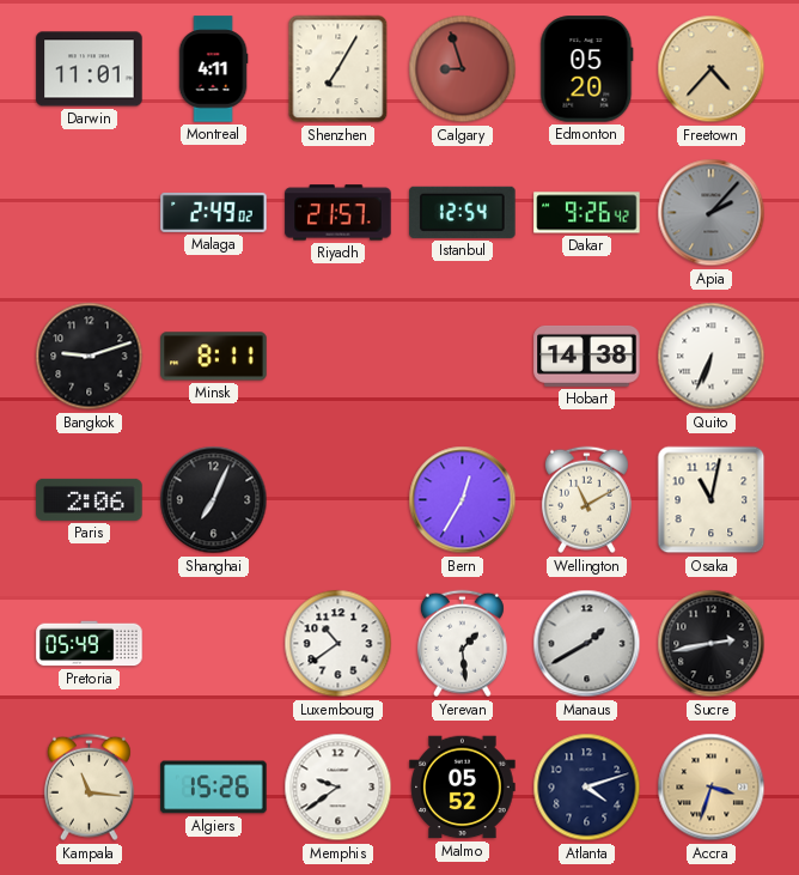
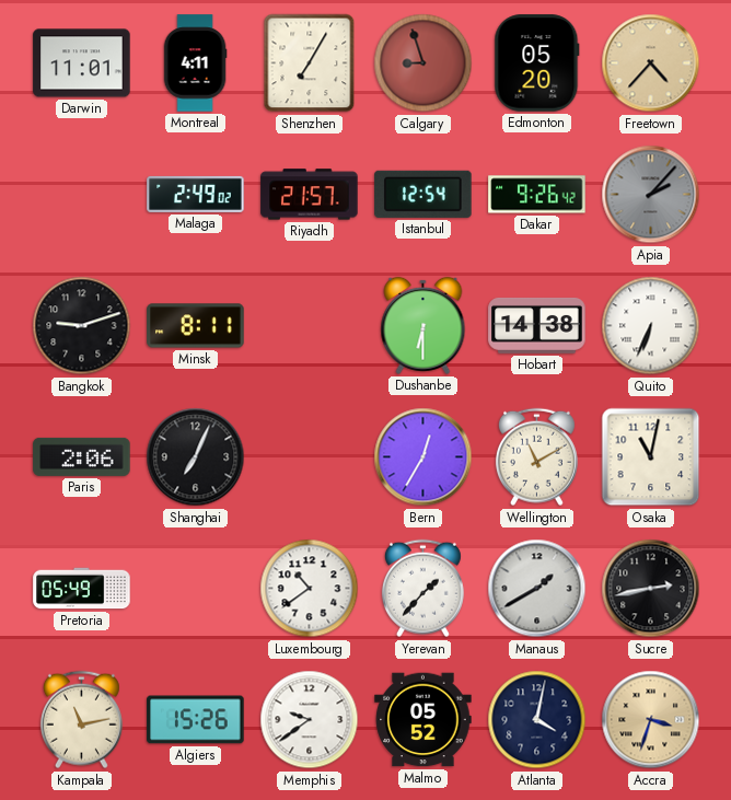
Dushanbe: none -> 6:30
Yerevan: 1:29 -> 1:37
Kampala: 11:16 -> 11:13
Atlanta: 4:12 -> 4:02
